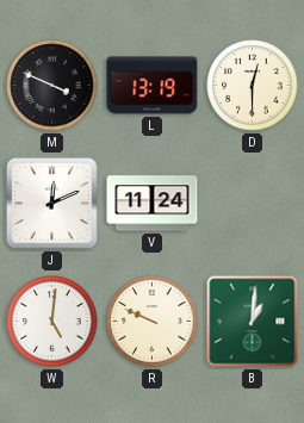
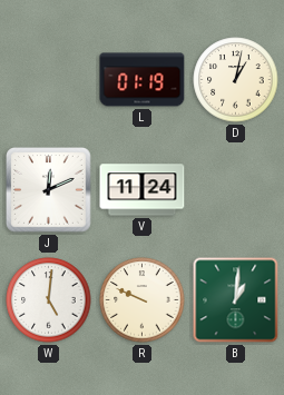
M: 3:49 -> none
L: 13:19 -> 01:19
D: 12:30 -> 1:02
